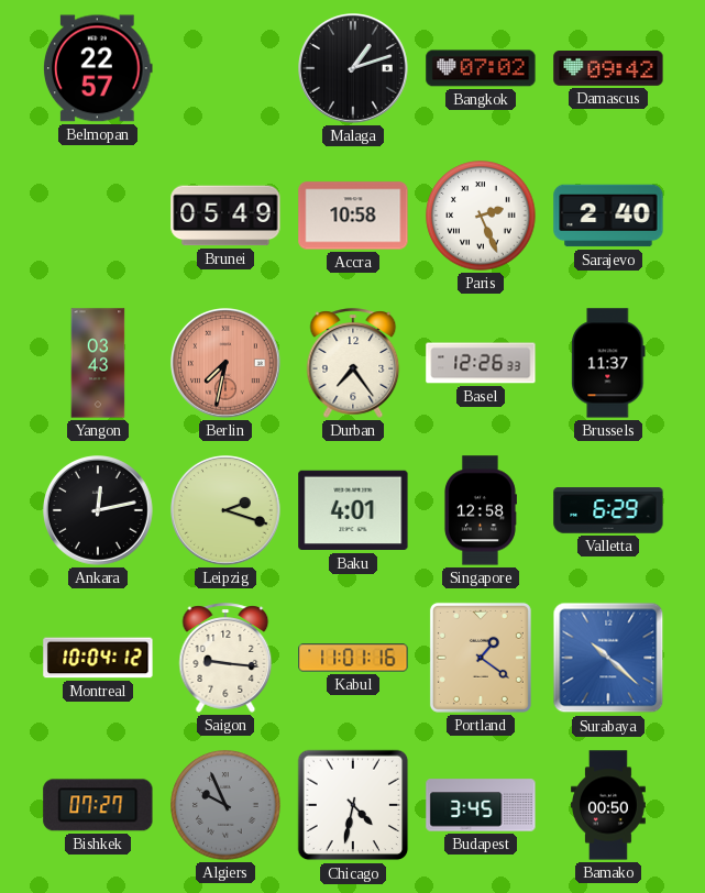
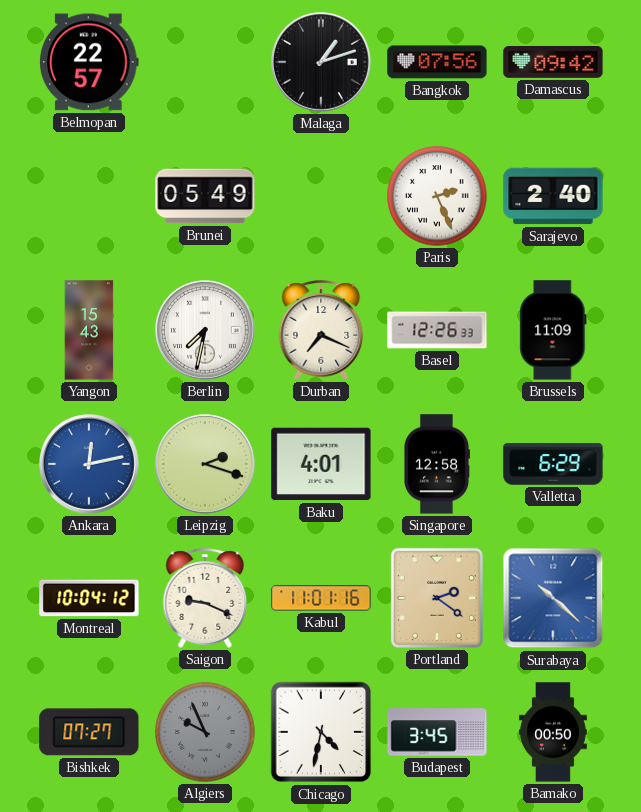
Bangkok: 07:02 -> 07:56
Accra: 10:58 -> none
Yangon: 03:43 -> 15:43
Berlin dial: salmon -> white
Durban: 7:24 -> 7:19
Brussels: 11:37 -> 11:09
Ankara dial: black -> blue
Saigon: 9:16 -> 9:19
Portland: 1:21 -> 2:21
